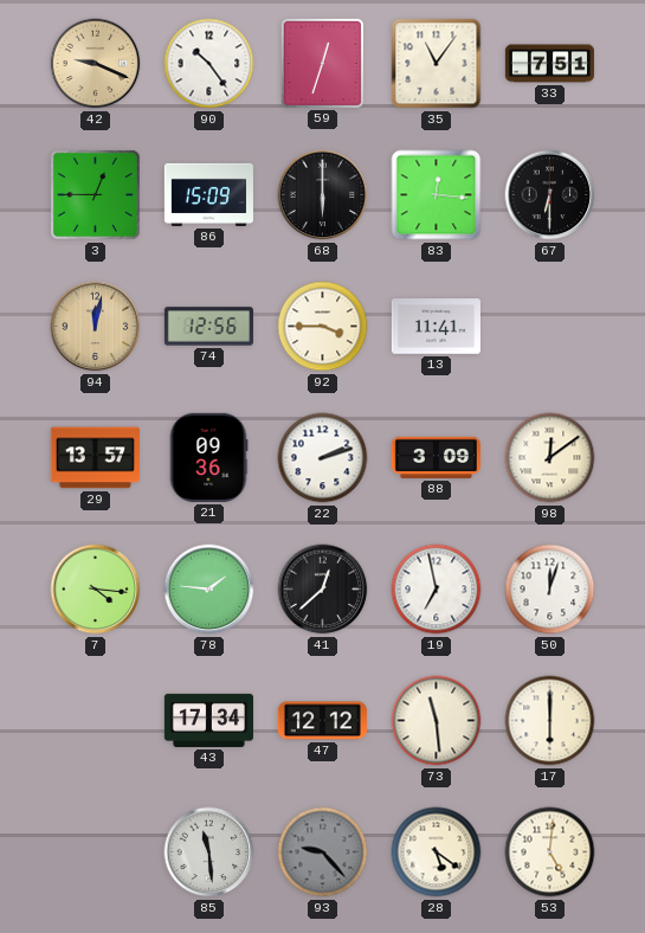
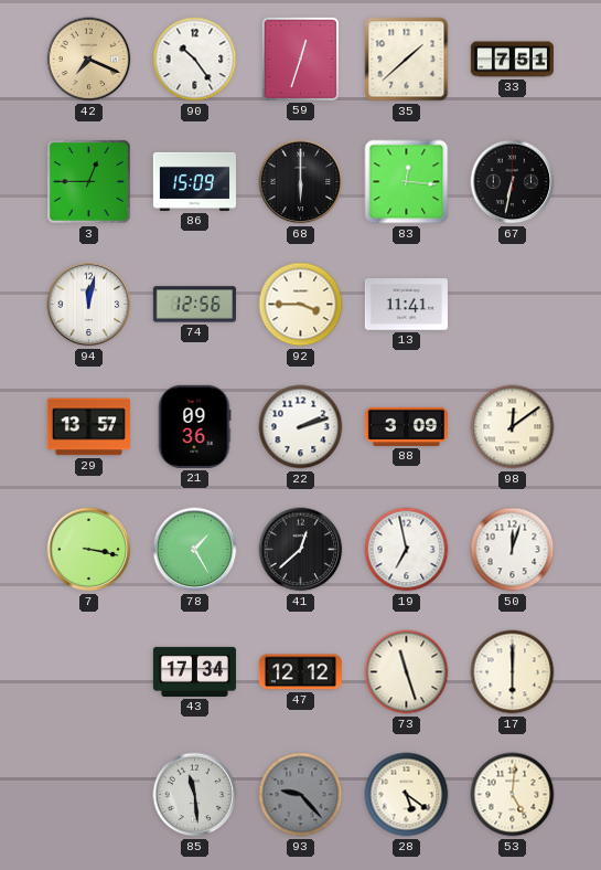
42: 9:19 -> 7:19
35: 11:06 -> 1:38
67: 6:30 -> 6:32
94 dial: champagne -> white
7: 4:16 -> 3:17
78: 1:46 -> 1:25
73: 11:29 -> 11:27
